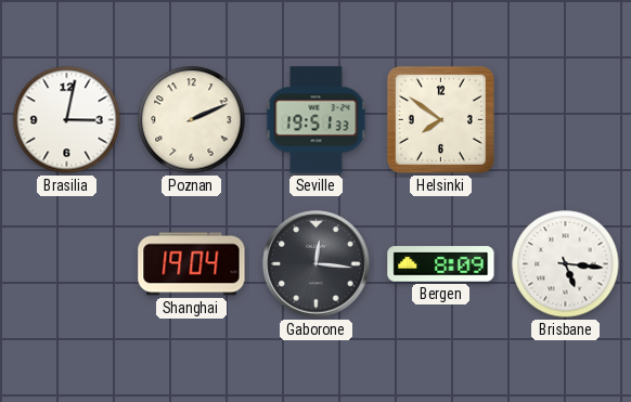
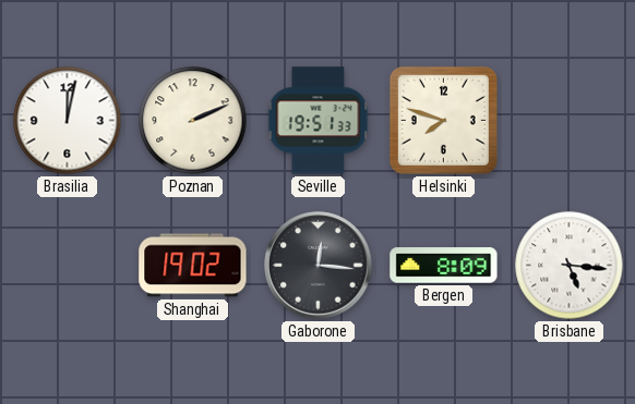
Brasilia: 3:02 -> 12:02
Helsinki: 7:51 -> 7:48
Shanghai: 19:04 -> 19:02
